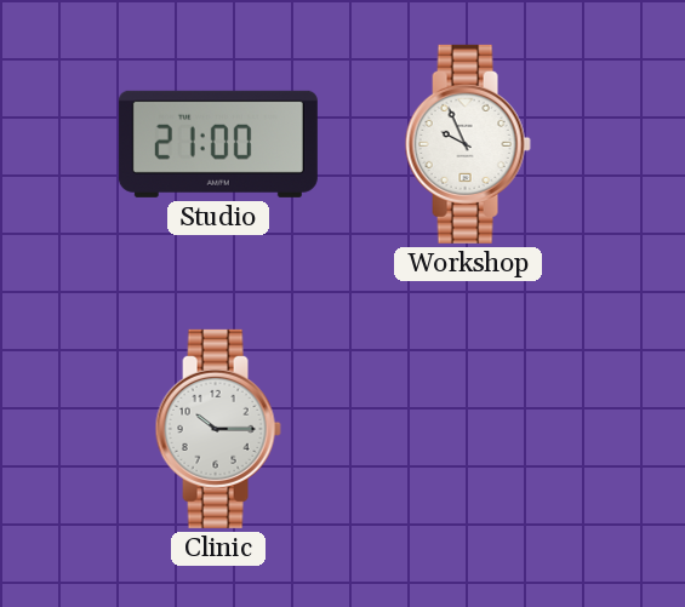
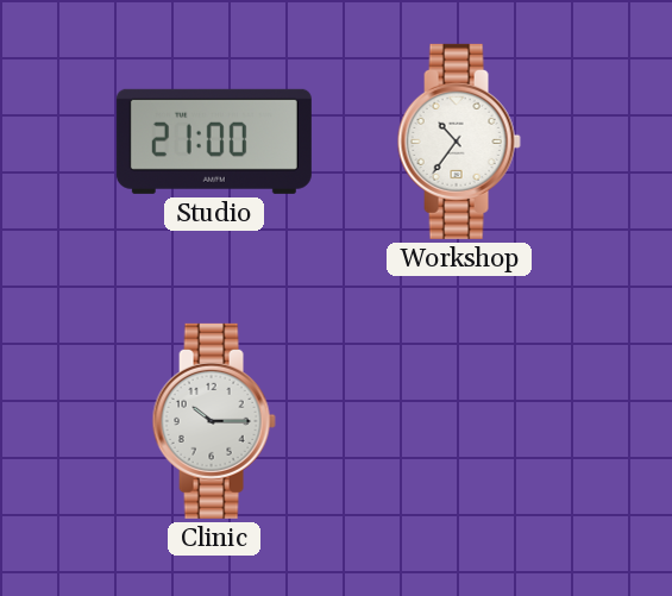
Workshop: 9:56 -> 10:36
